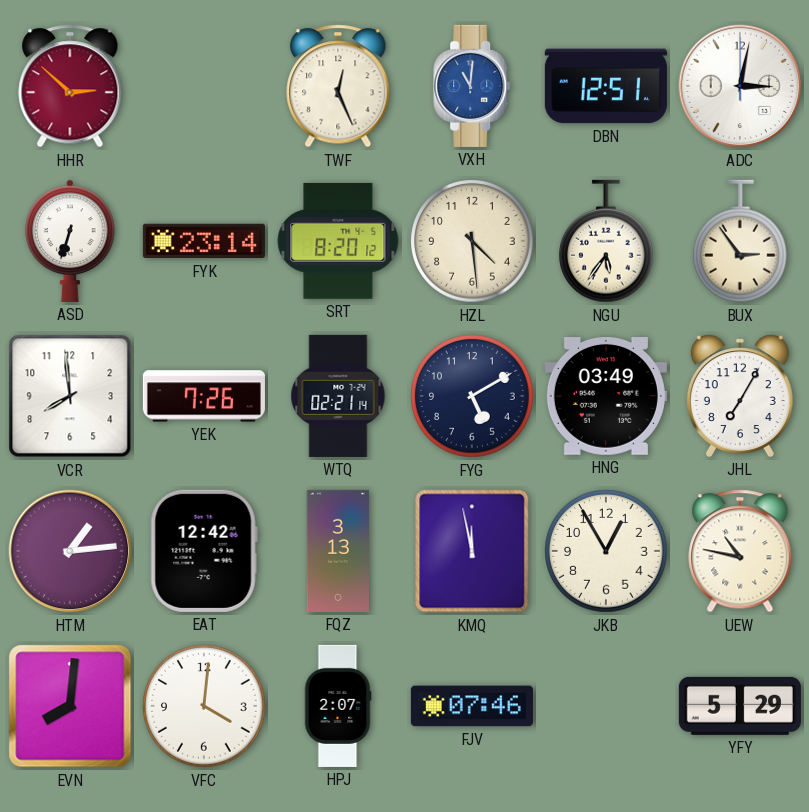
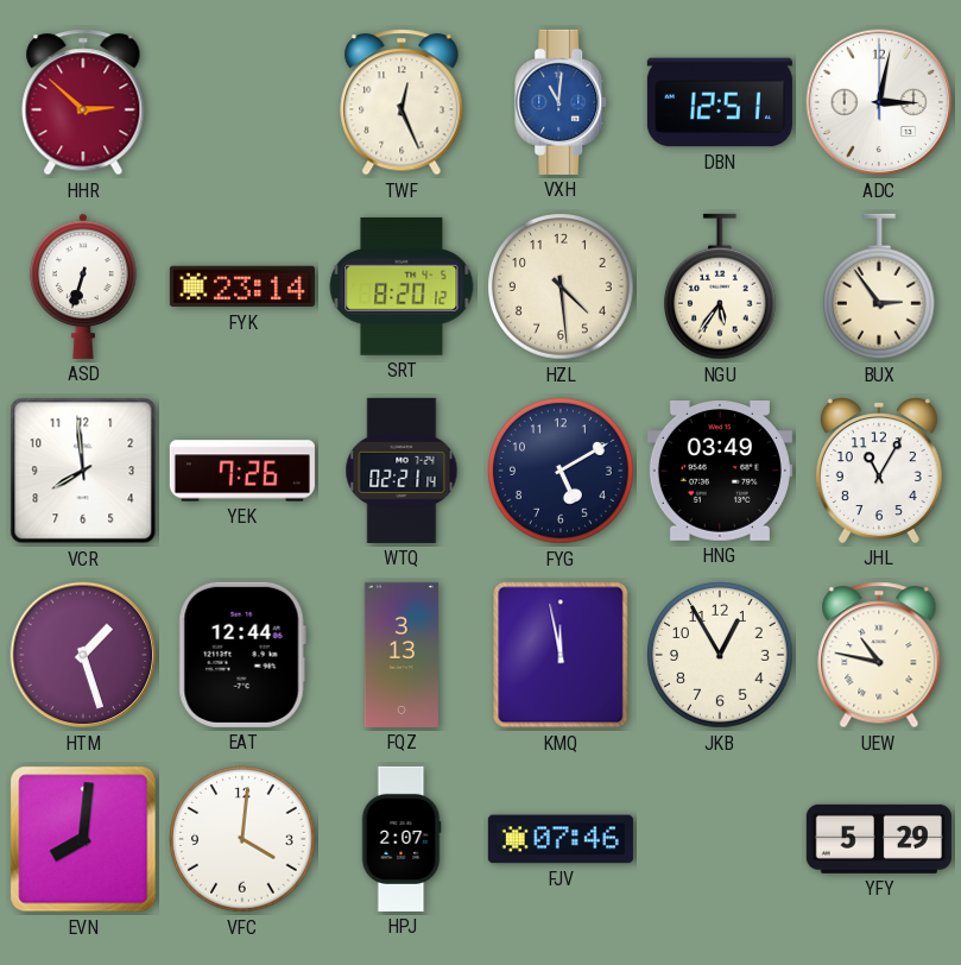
JHL: 7:05 -> 11:05
HTM: 1:14 -> 1:27
EAT: 12:42 -> 12:44
